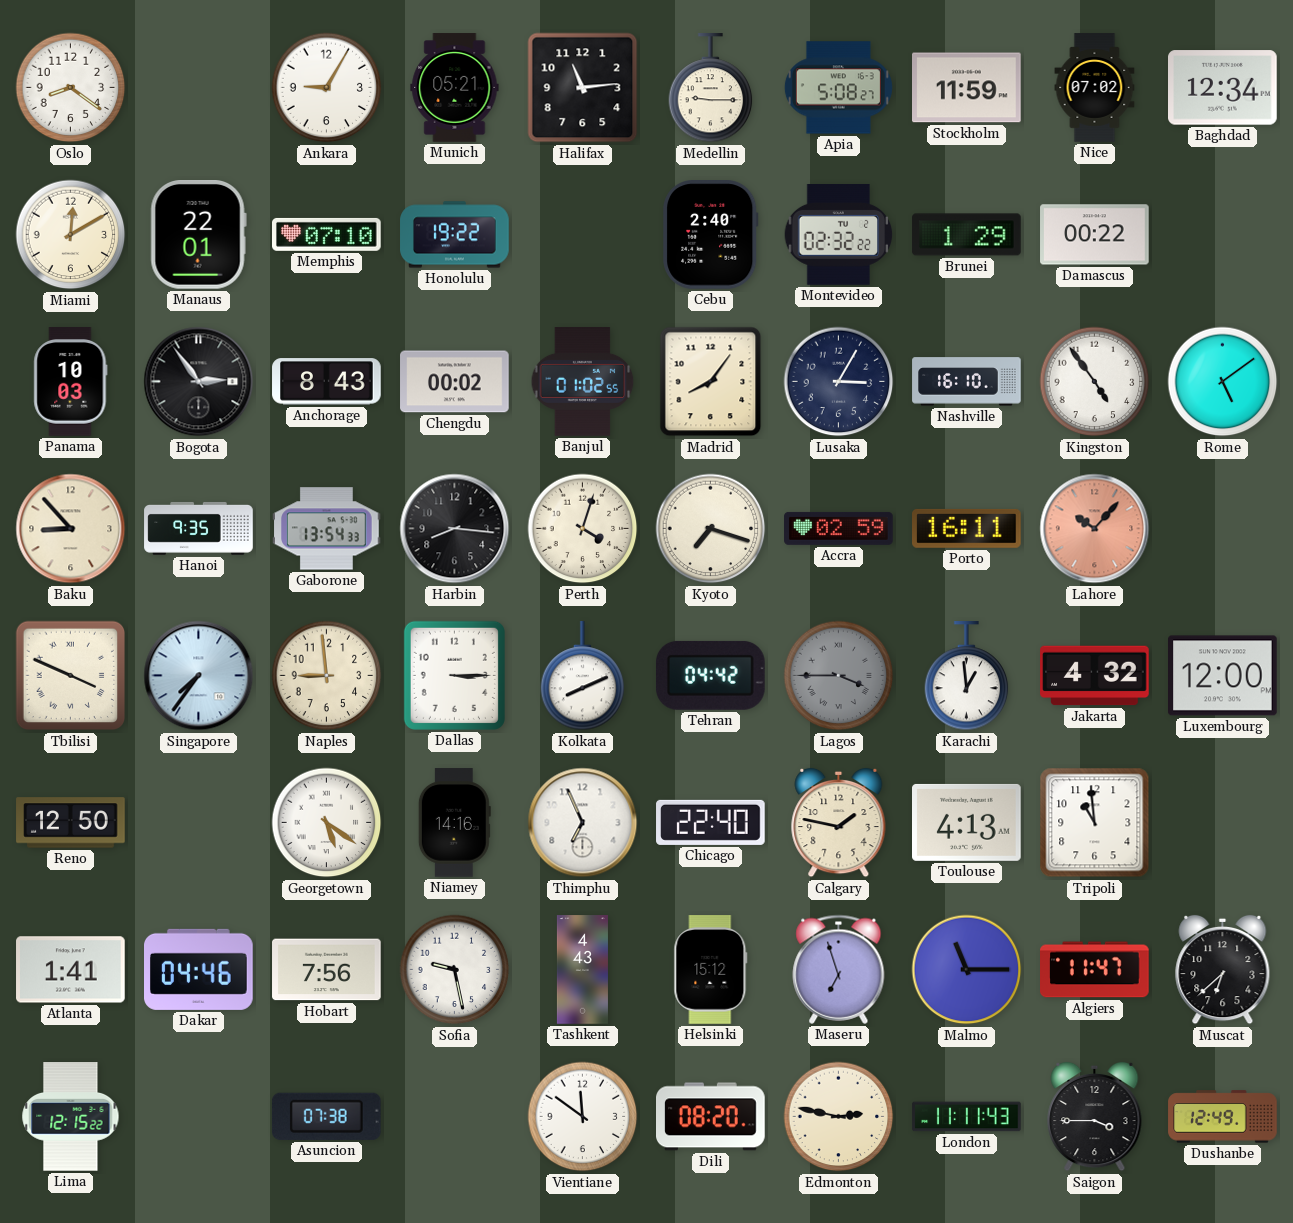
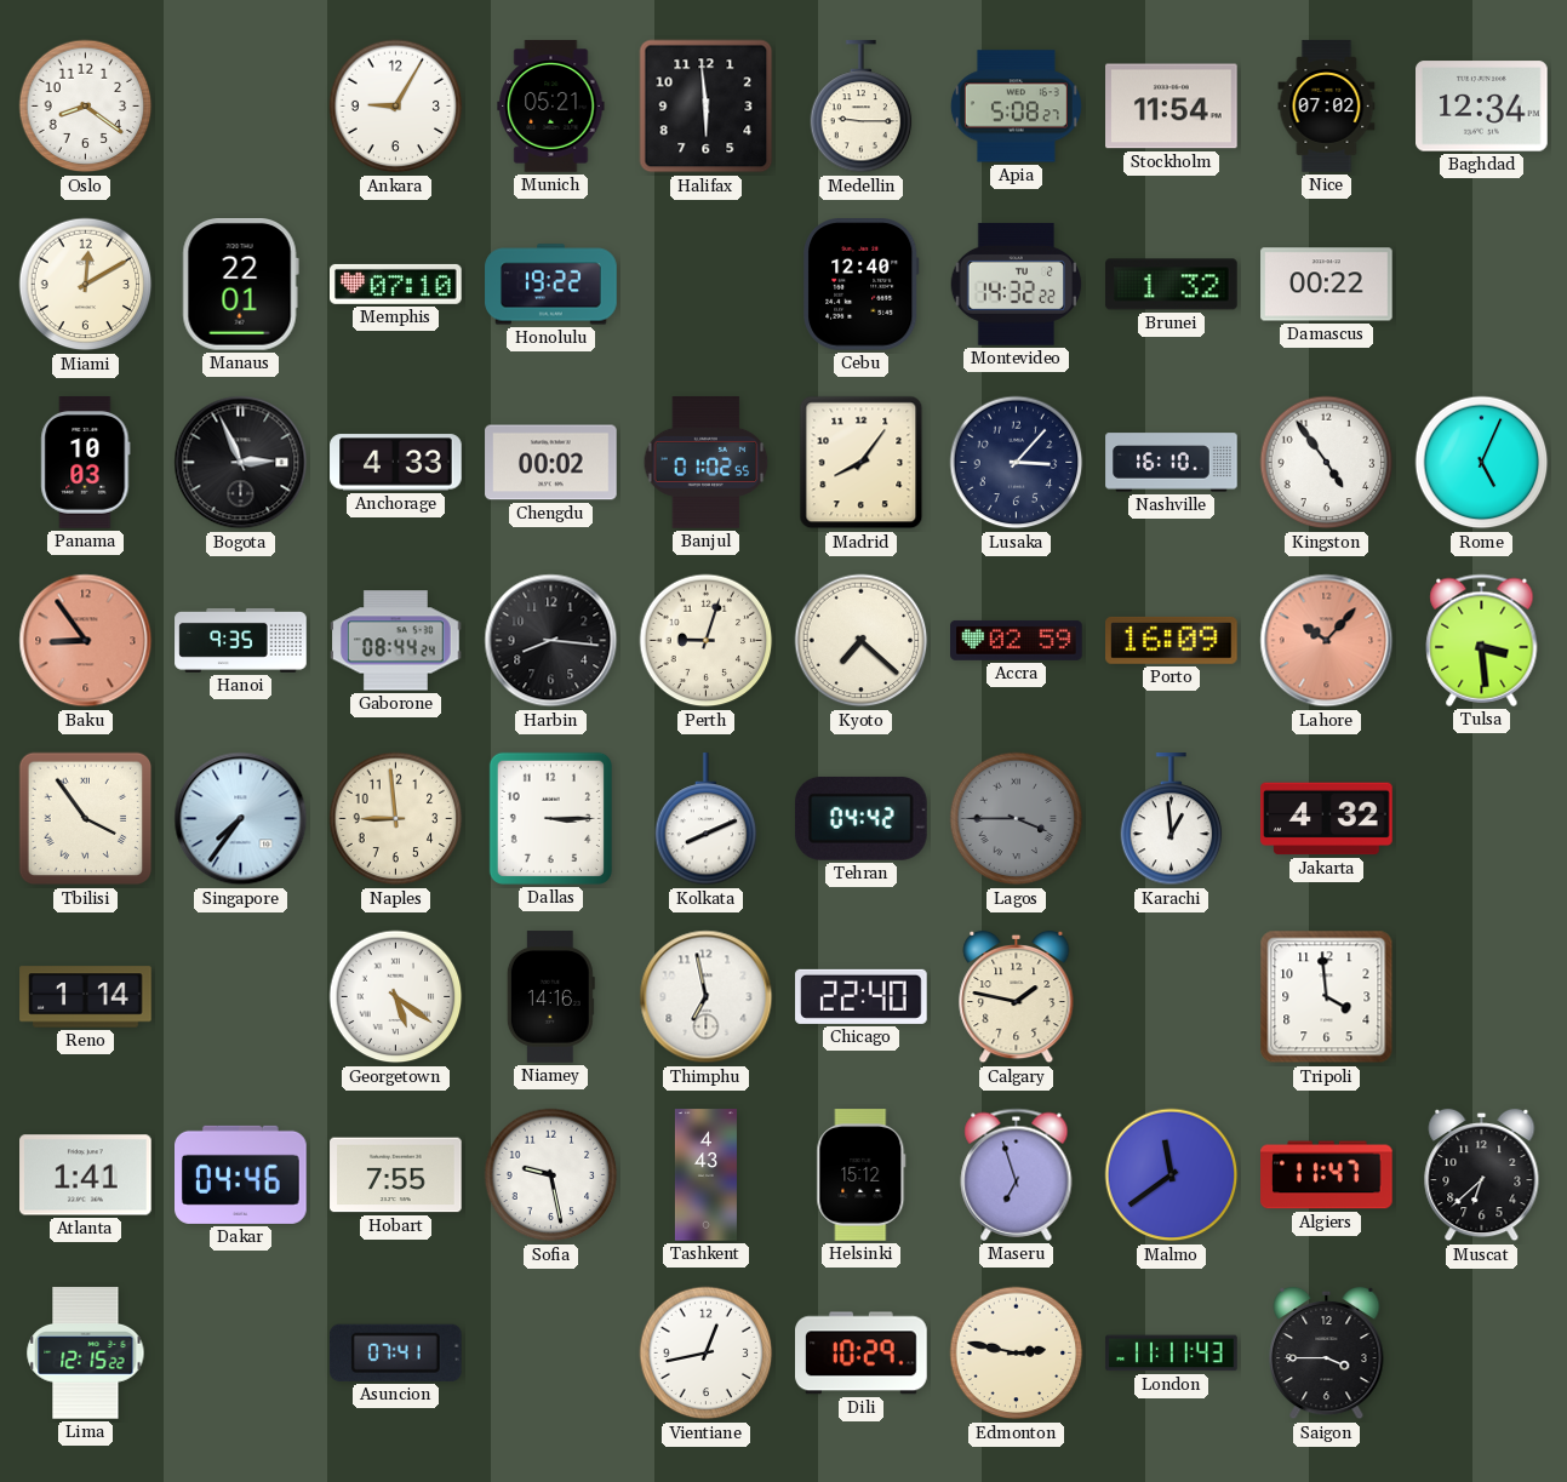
Halifax: 11:14 -> 5:59
Stockholm: 11:59 -> 11:54
Cebu: 2:40 -> 12:40
Montevideo: 02:32 -> 14:32
Brunei: 1:29 -> 1:32
Bogota: 2:54 -> 2:56
Anchorage: 8:43 -> 4:33
Lusaka: 3:05 -> 3:07
Rome: 5:09 -> 5:04
Baku: 8:53 -> 8:54
Baku dial: cream -> salmon
Gaborone: 13:54 -> 08:44
Perth: 4:03 -> 9:03
Kyoto: 7:18 -> 7:22
Porto: 16:11 -> 16:09
Tulsa: none -> 3:29
Tbilisi: 3:49 -> 3:54
Luxembourg: 12:00 -> none
Reno: 12:50 -> 1:14
Thimphu: 6:56 -> 6:58
Toulouse: 4:13 -> none
Tripoli: 10:59 -> 3:59
Hobart: 7:56 -> 7:55
Malmo: 11:15 -> 11:39
Asuncion: 07:38 -> 07:41
Vientiane: 11:51 -> 12:43
Dili: 08:20 -> 10:29
Dushanbe: 12:49 -> none
